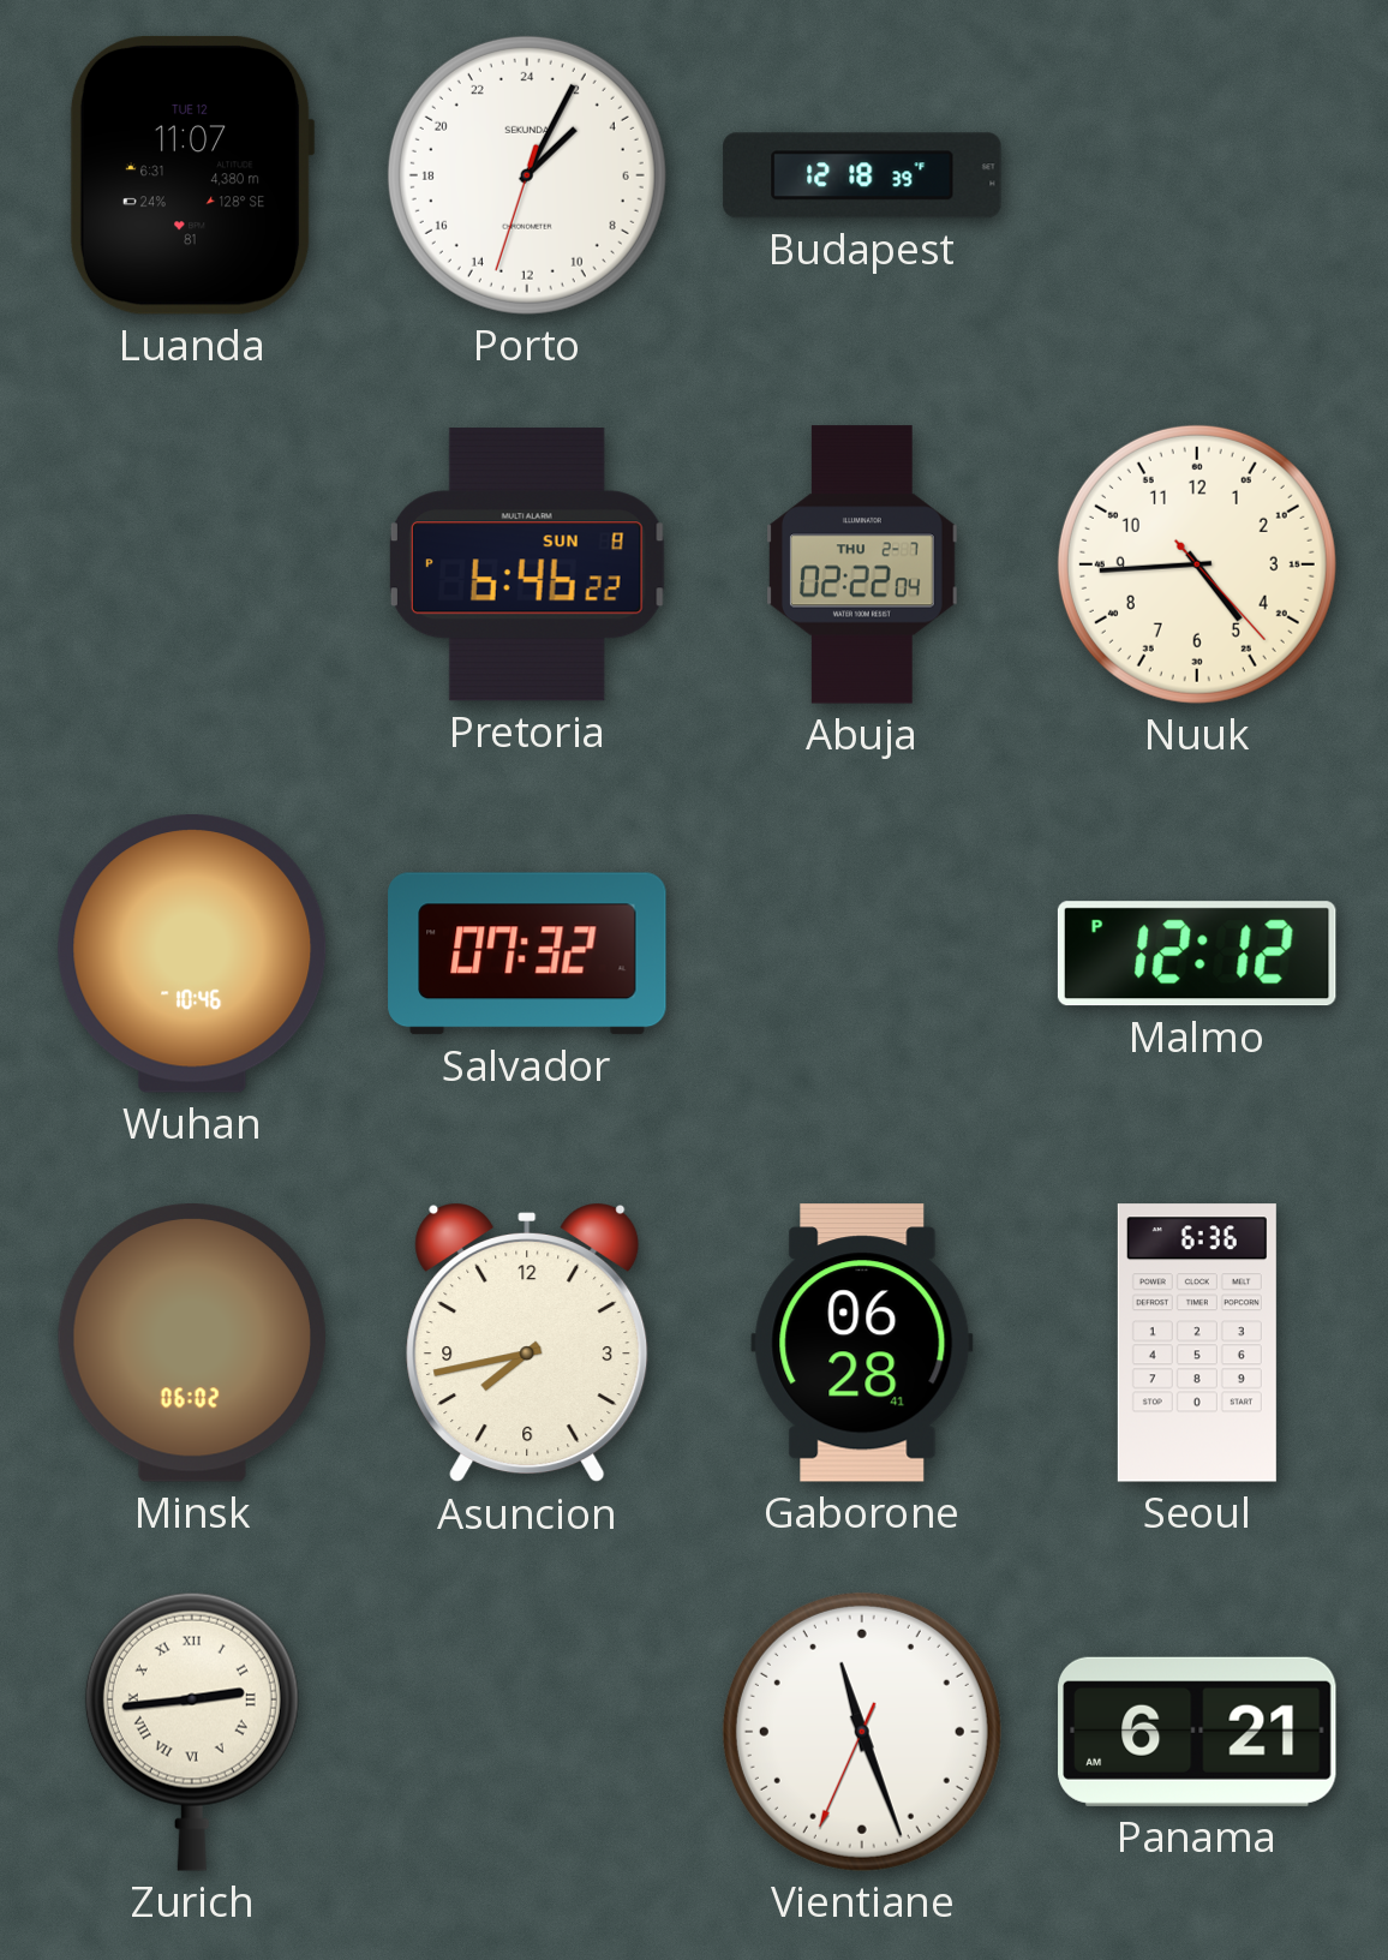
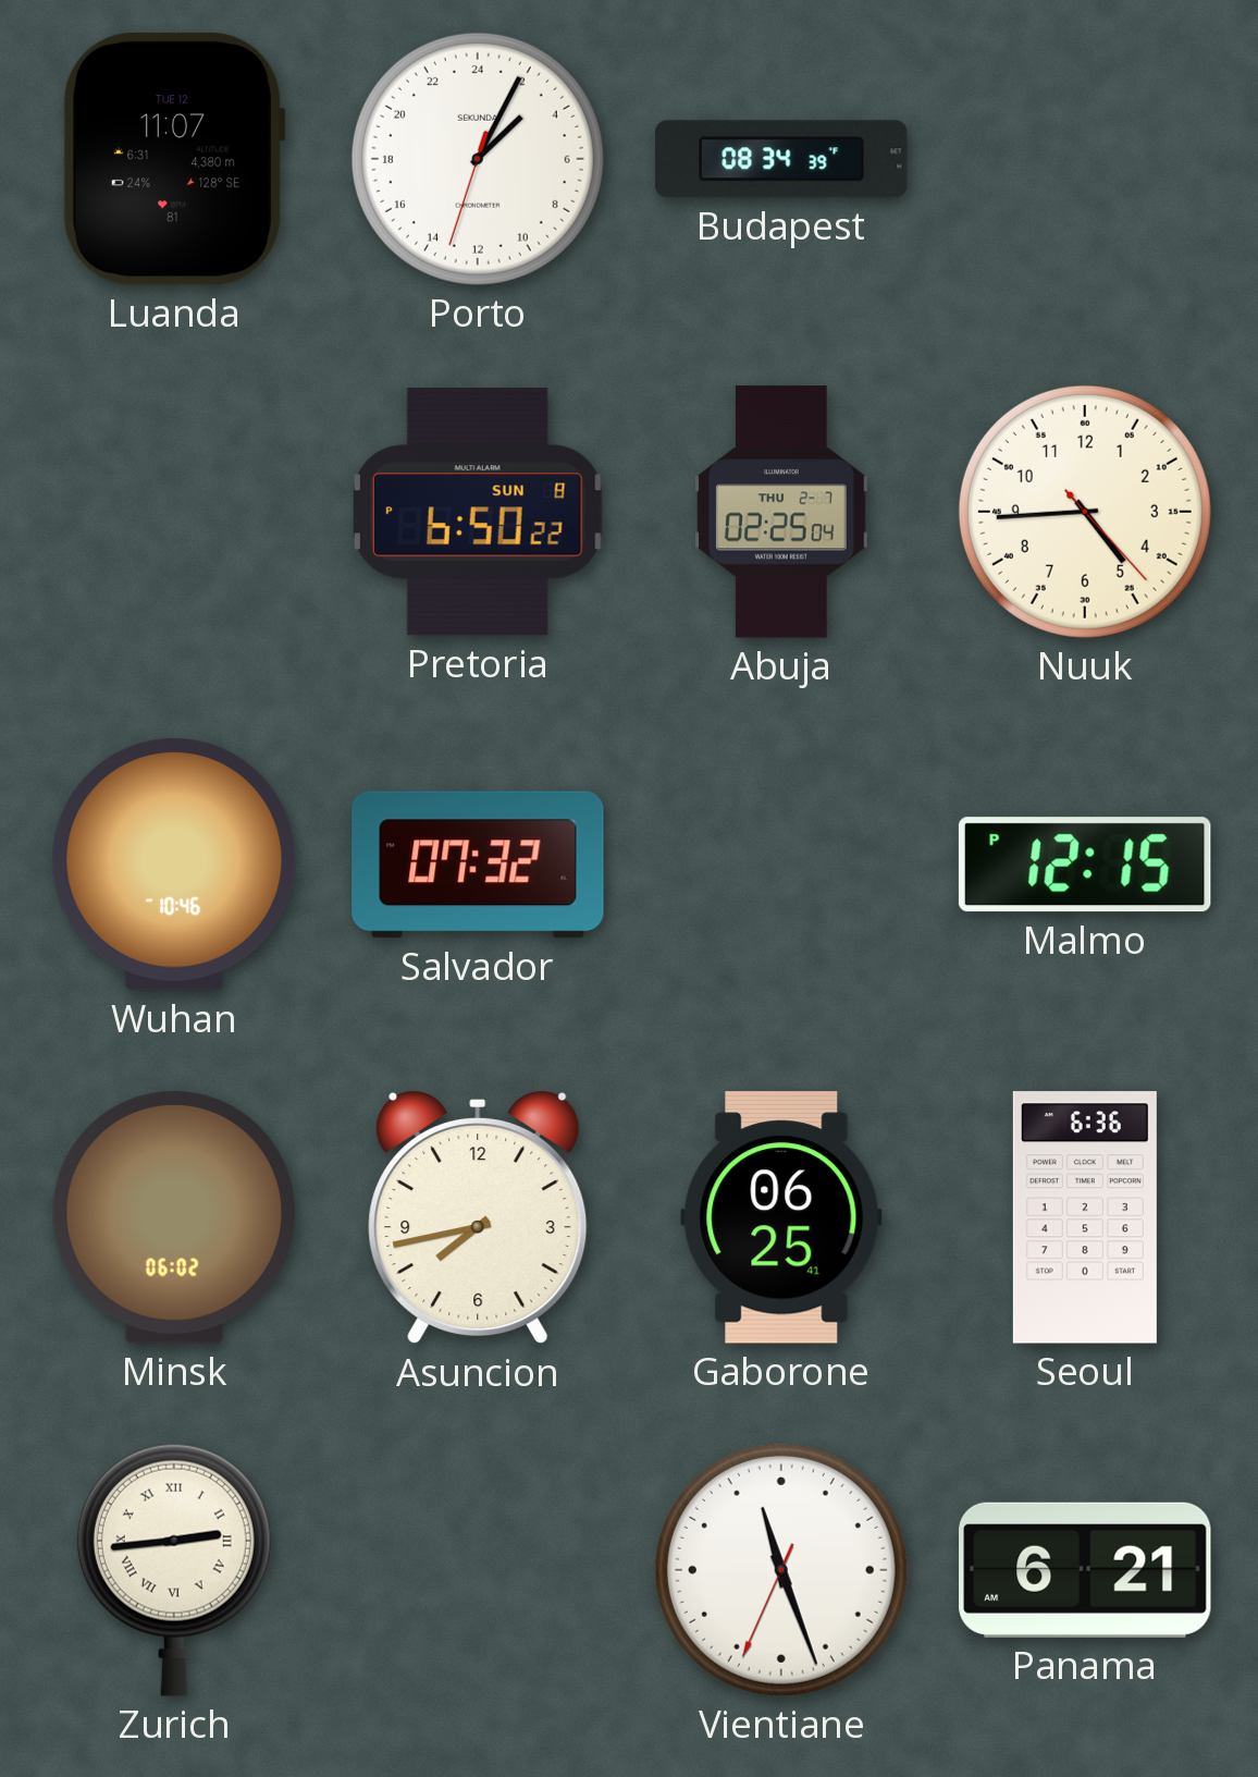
Budapest: 12:18 -> 08:34
Pretoria: 6:46 -> 6:50
Abuja: 02:22 -> 02:25
Malmo: 12:12 -> 12:15
Gaborone: 06:28 -> 06:25
